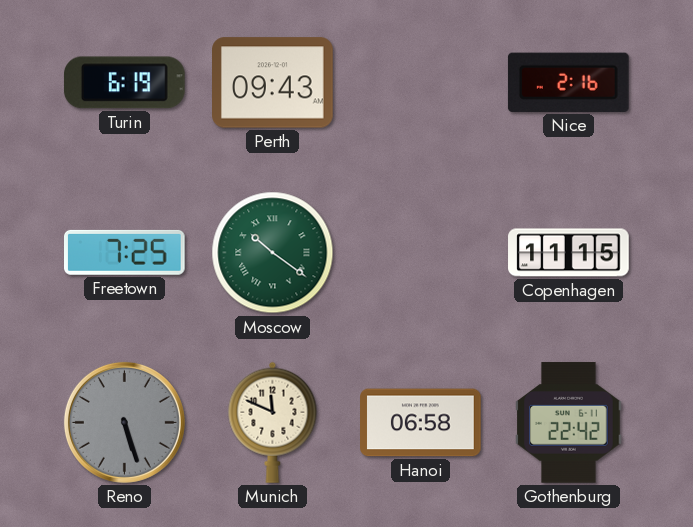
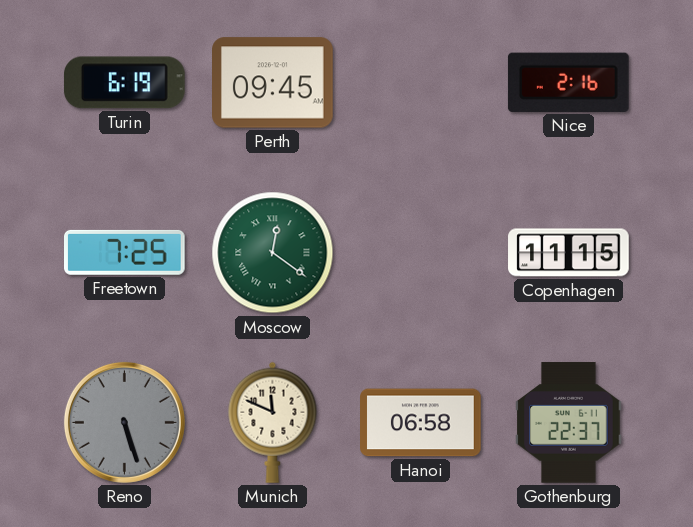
Perth: 09:43 -> 09:45
Moscow: 10:21 -> 12:21
Gothenburg: 22:42 -> 22:37
